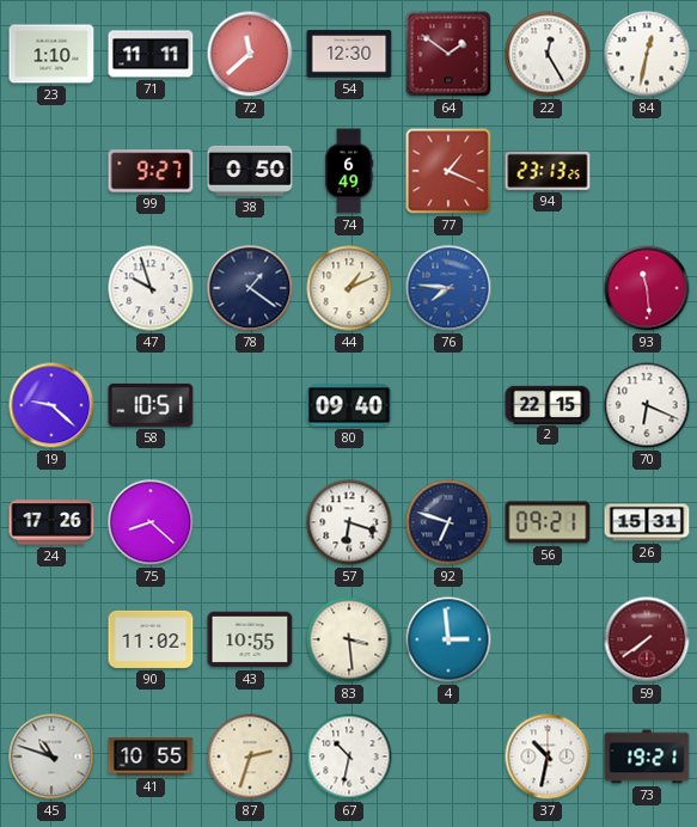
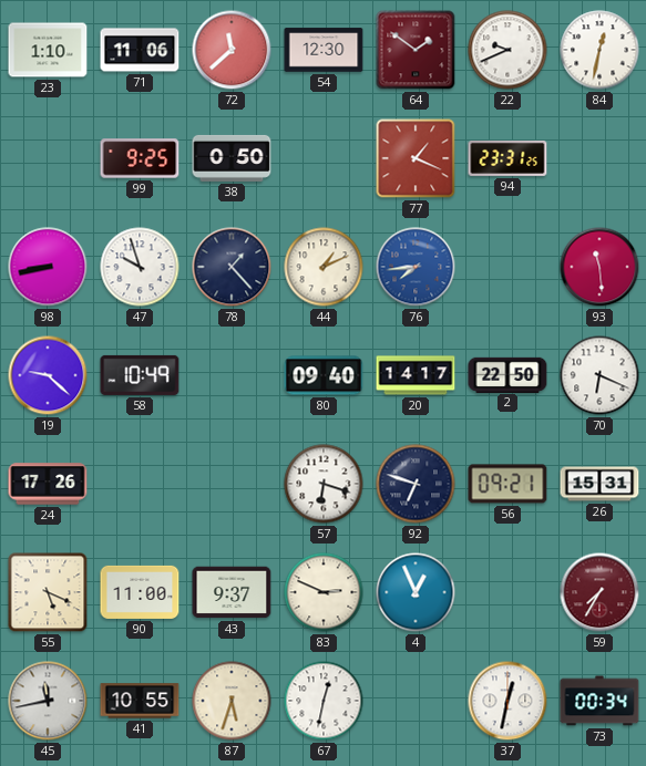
71: 11:11 -> 11:06
22: 12:25 -> 9:41
99: 9:27 -> 9:25
74: 6:49 -> none
94: 23:13 -> 23:31
98: none -> 8:43
78: 1:21 -> 1:23
76: 7:46 -> 7:44
58: 10:51 -> 10:49
20: none -> 14:17
2: 22:15 -> 22:50
75: 8:22 -> none
55: none -> 5:19
90: 11:02 -> 11:00
43: 10:55 -> 9:37
83: 3:29 -> 2:49
4: 2:59 -> 12:56
59: 7:39 -> 7:35
45: 10:48 -> 11:43
87: 2:33 -> 5:33
67: 10:32 -> 12:32
37: 10:32 -> 12:32
73: 19:21 -> 00:34
